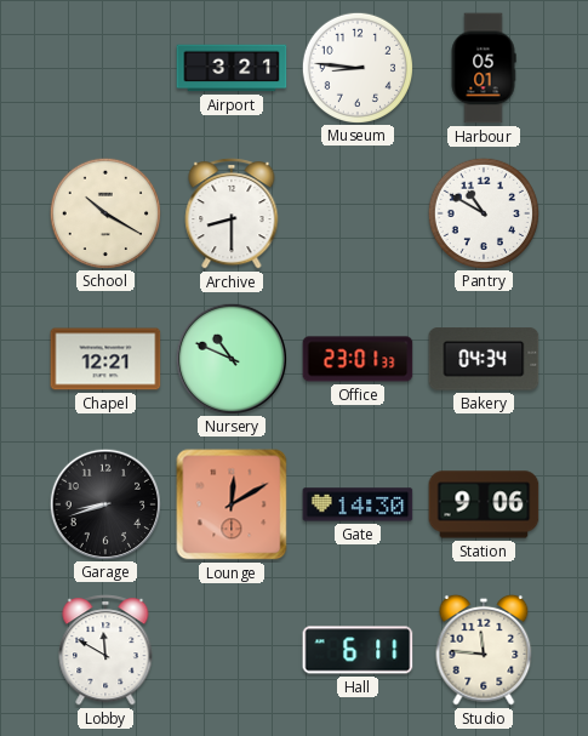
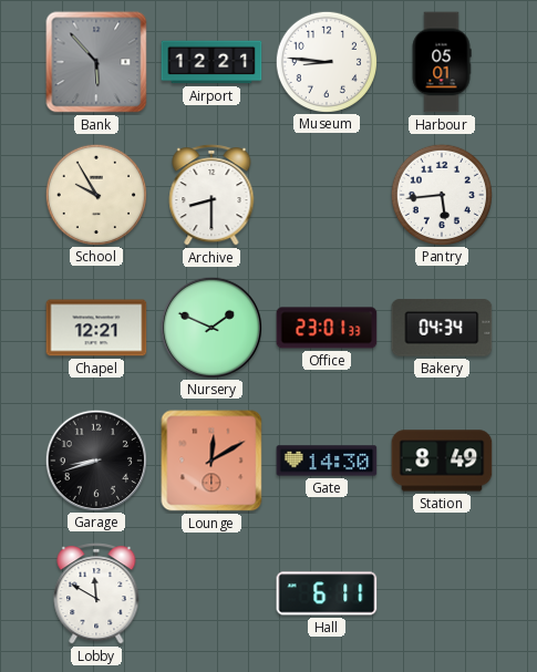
Bank: none -> 5:53
Airport: 3:21 -> 12:21
School: 10:20 -> 9:55
Pantry: 10:50 -> 5:44
Nursery: 10:49 -> 1:49
Station: 9:06 -> 8:49
Studio: 11:46 -> none
